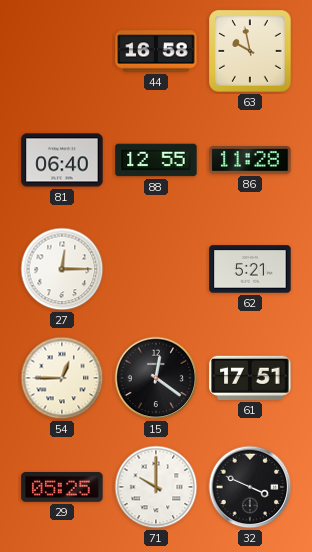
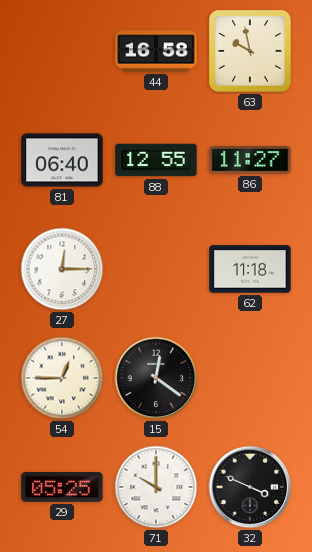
86: 11:28 -> 11:27
62: 5:21 -> 11:18
61: 17:51 -> none
